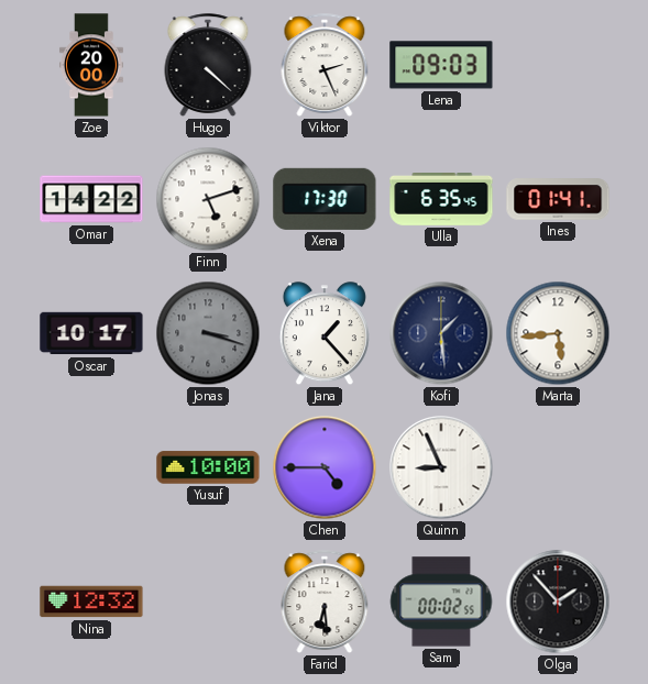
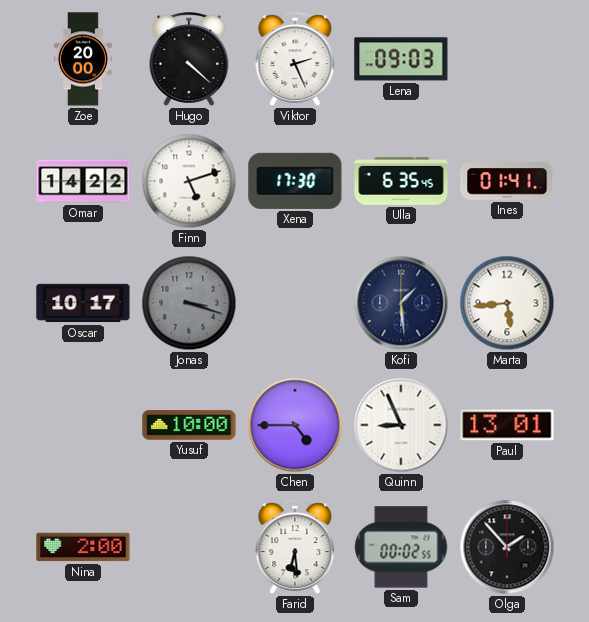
Jana: 1:23 -> none
Paul: none -> 13:01
Nina: 12:32 -> 2:00
